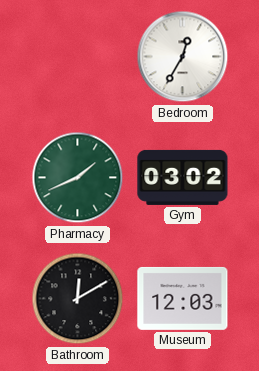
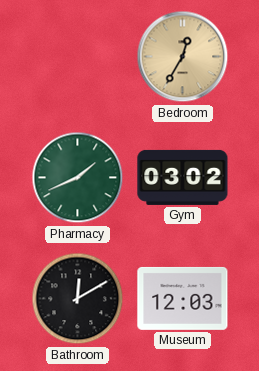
Bedroom dial: white -> champagne
